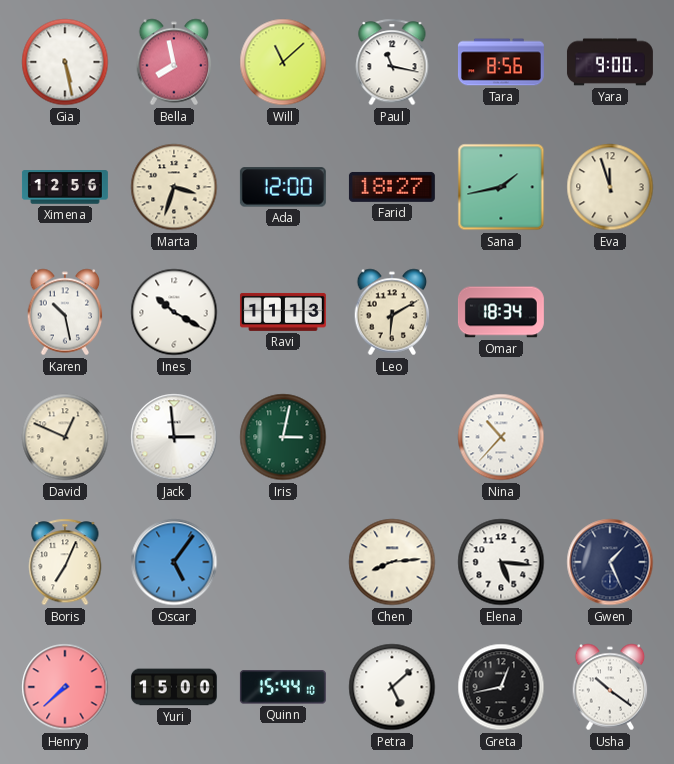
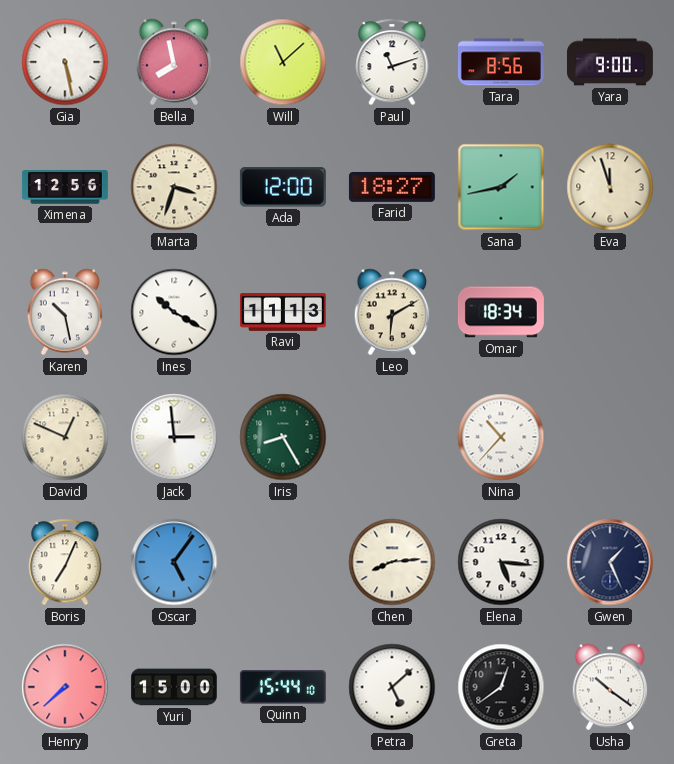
Paul: 11:17 -> 11:12
Iris: 3:02 -> 8:25
Greta: 12:43 -> 12:39
